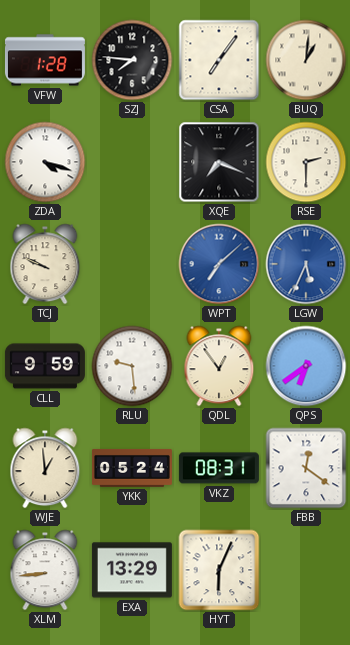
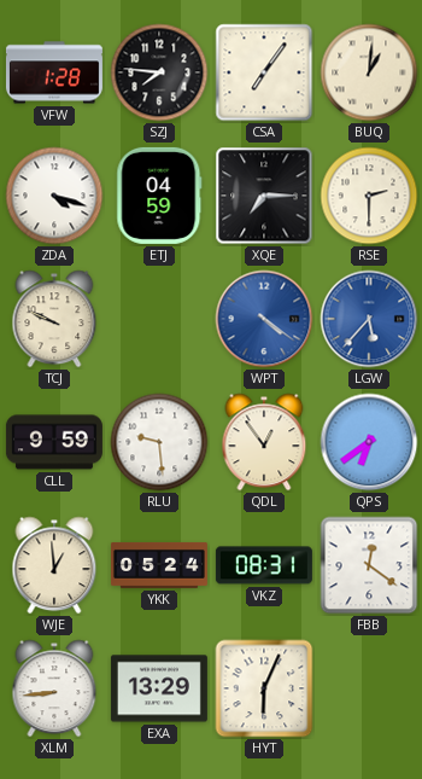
ETJ: none -> 04:59
XQE: 7:19 -> 7:15
WPT: 7:08 -> 4:21
LGW: 5:34 -> 5:37
